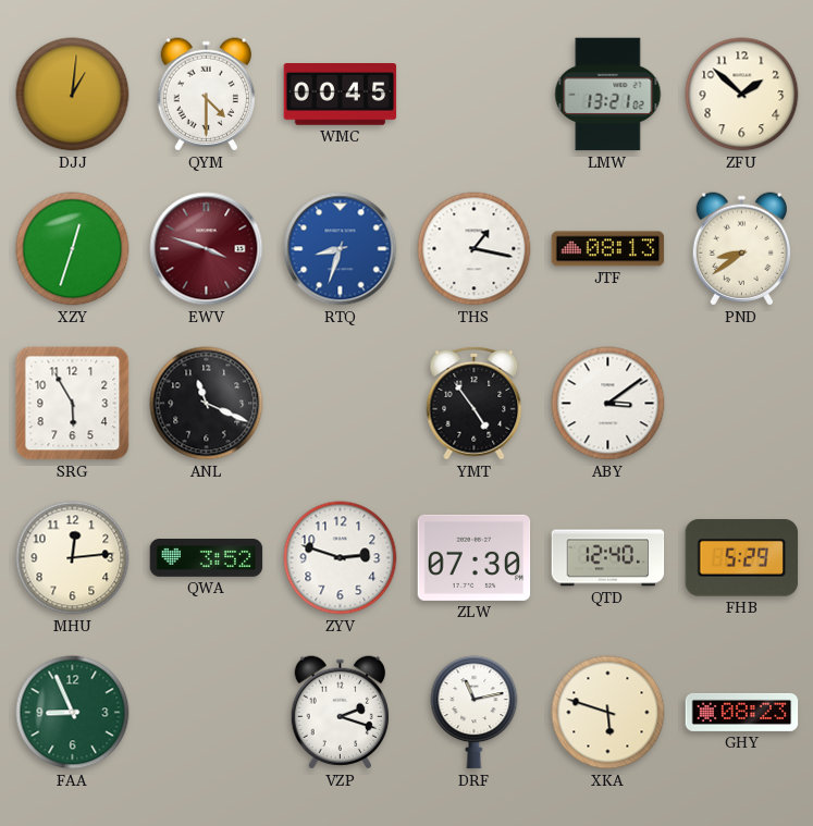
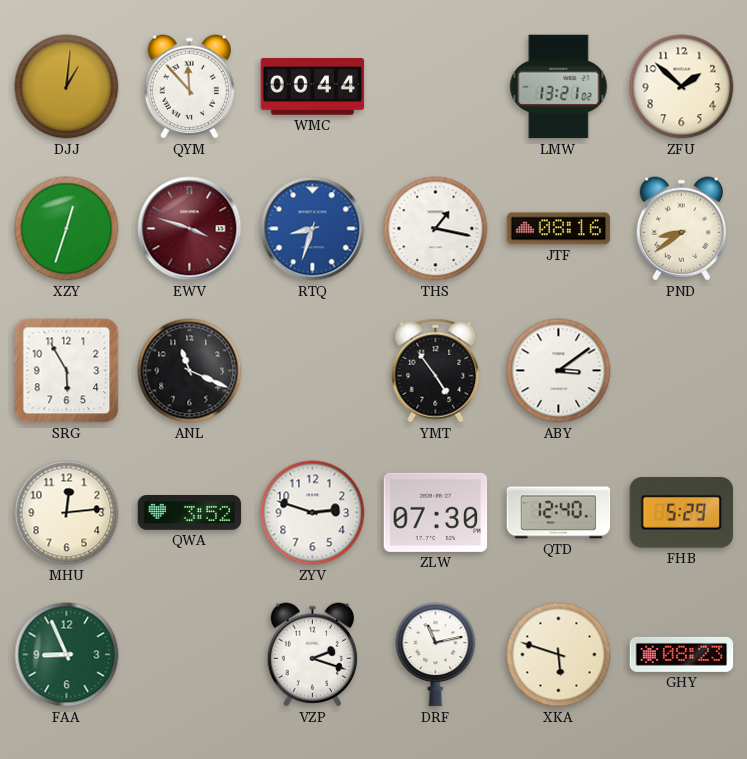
QYM: 4:30 -> 11:53
WMC: 00:45 -> 00:44
JTF: 08:13 -> 08:16
